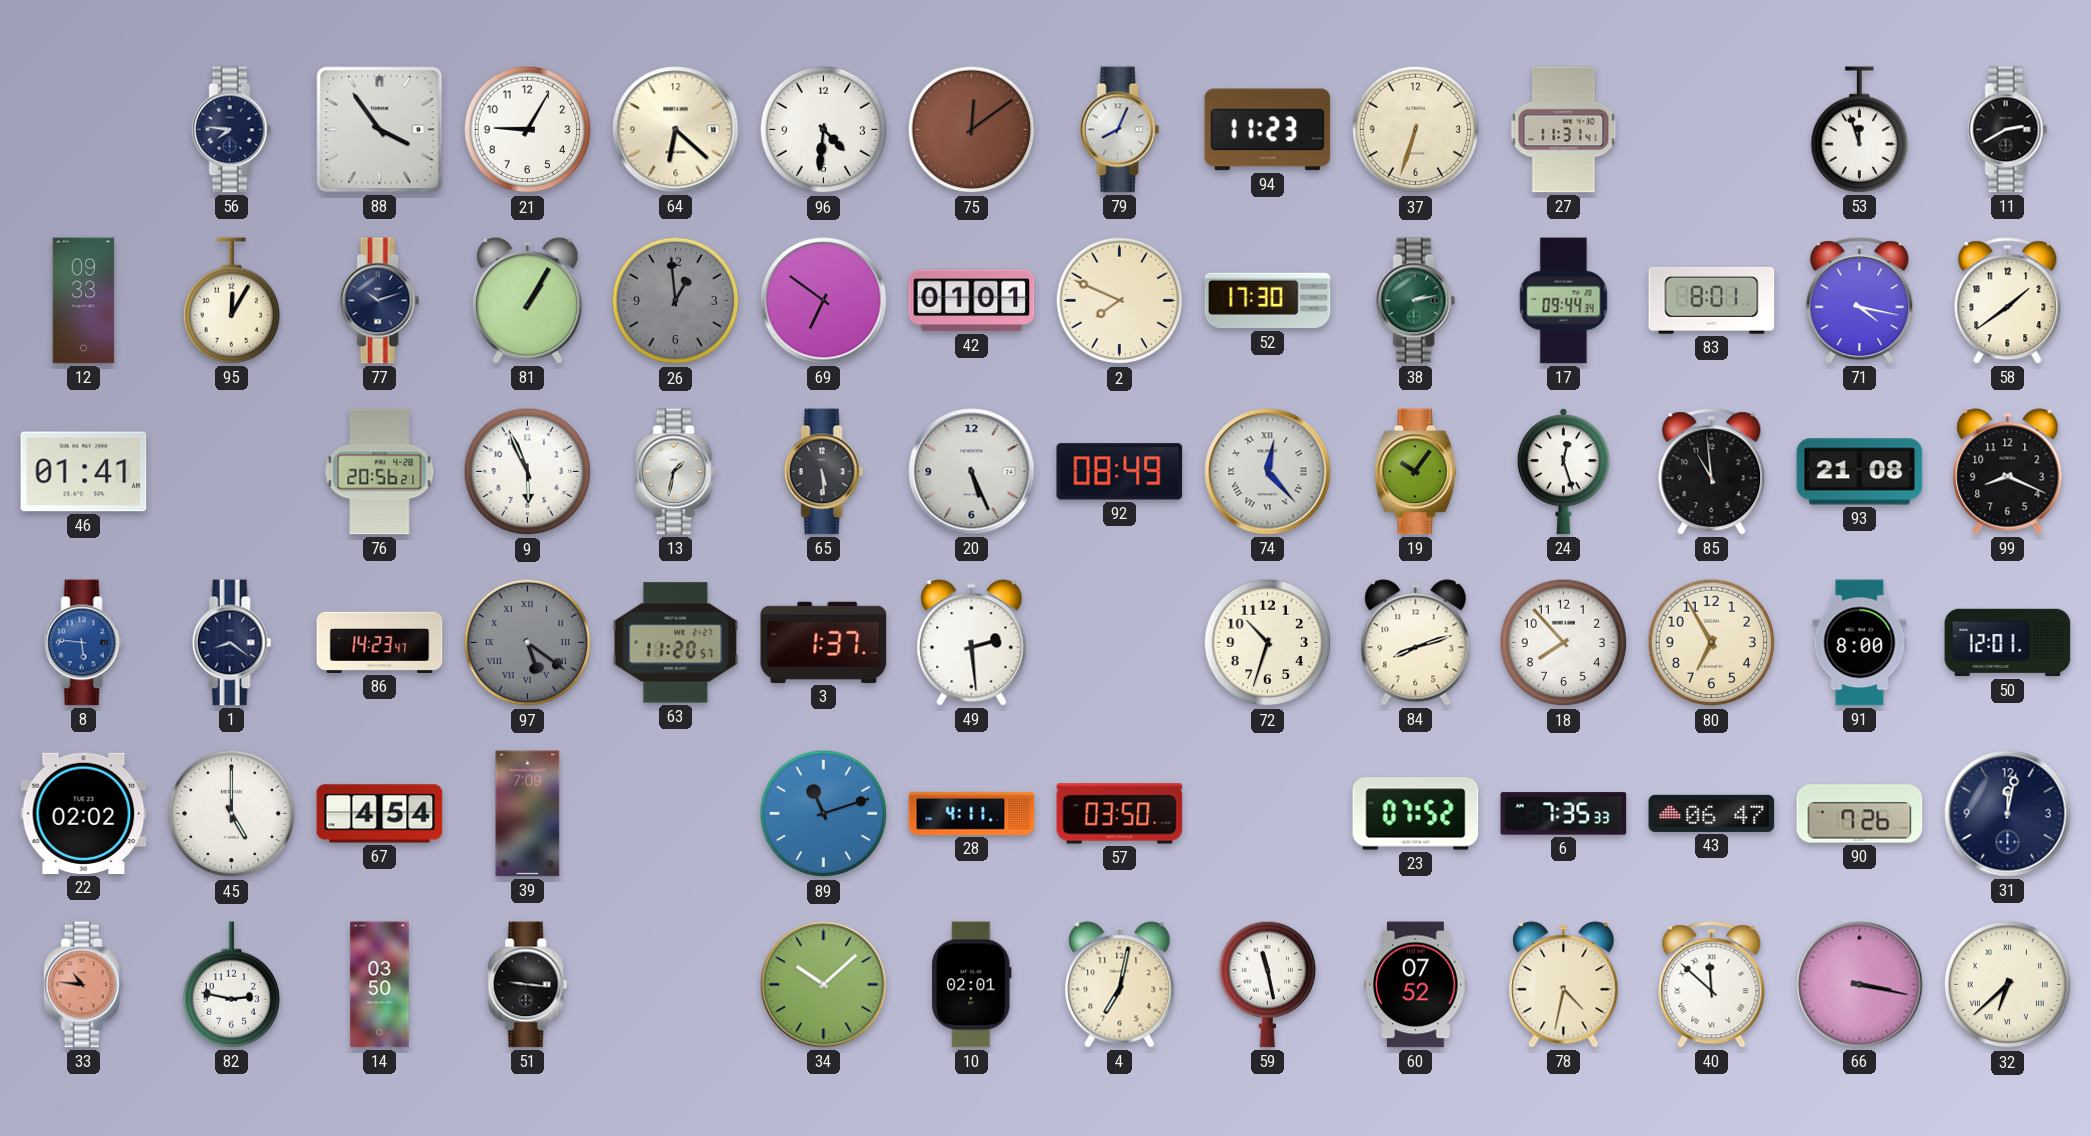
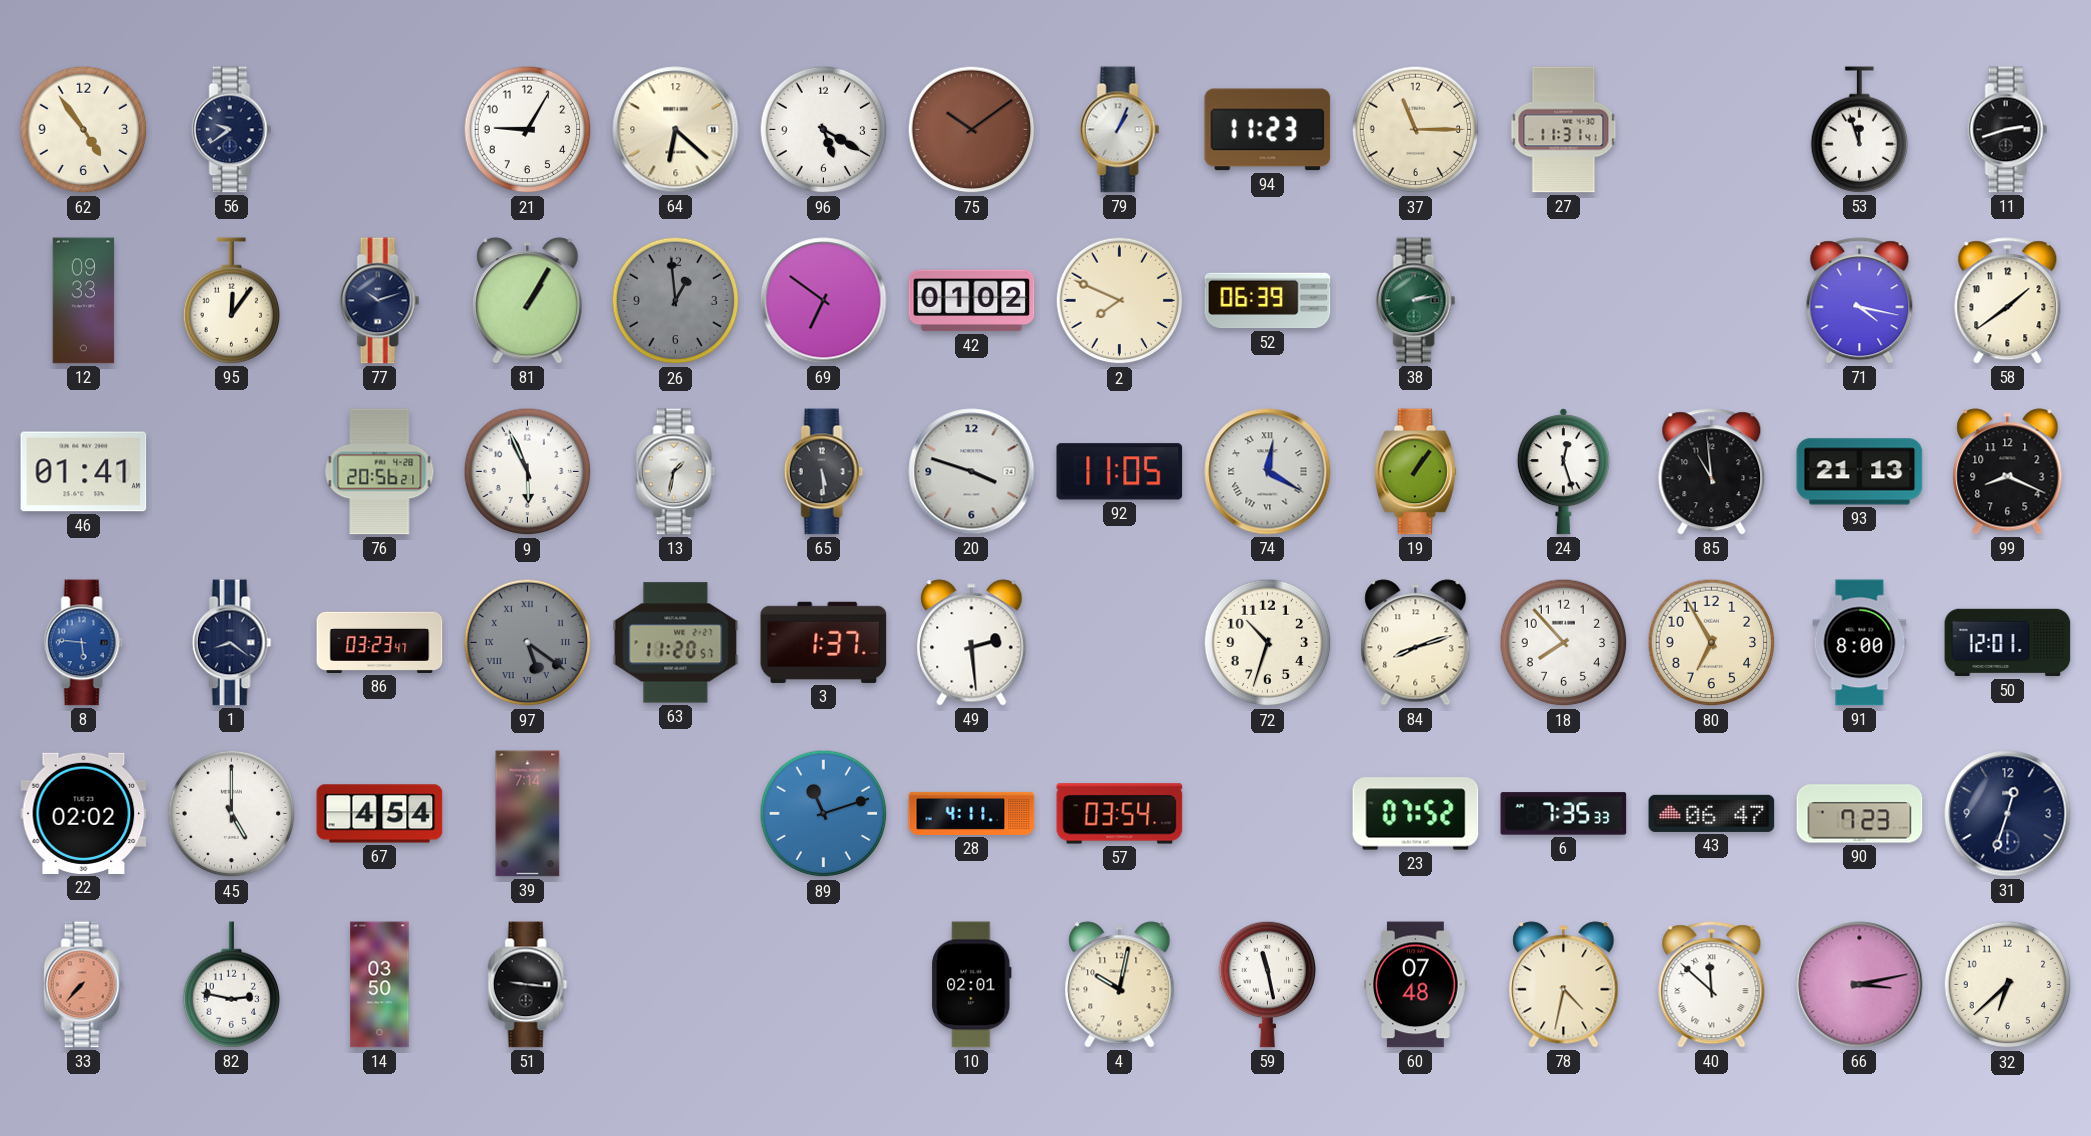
62: none -> 4:54
56: 7:46 -> 9:39
88: 3:54 -> none
96: 4:31 -> 5:20
75: 12:09 -> 10:09
79: 8:04 -> 1:04
37: 6:33 -> 11:15
11: 2:40 -> 2:42
95: 12:05 -> 12:06
42: 01:01 -> 01:02
52: 17:30 -> 06:39
17: 09:44 -> none
83: 8:01 -> none
20: 5:26 -> 3:48
92: 08:49 -> 11:05
74: 12:23 -> 12:20
19: 10:06 -> 1:06
93: 21:08 -> 21:13
86: 14:23 -> 03:23
39: 7:09 -> 7:14
57: 03:50 -> 03:54
90: 7:26 -> 7:23
31: 12:02 -> 12:33
33: 10:46 -> 7:37
34: 10:08 -> none
4: 7:02 -> 10:02
60: 07:52 -> 07:48
66: 3:17 -> 3:13
32 numerals: Roman -> Arabic
